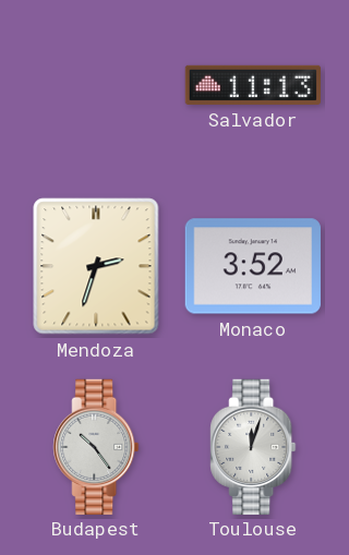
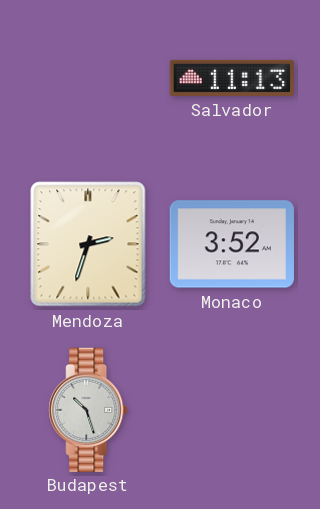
Budapest: 10:24 -> 10:27
Toulouse: 12:03 -> none
